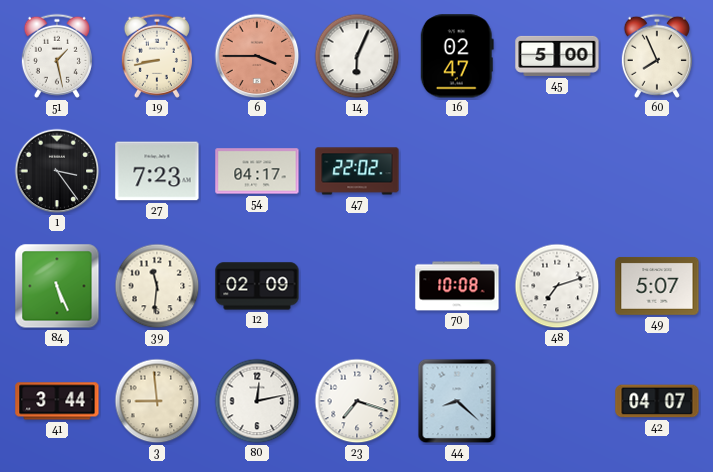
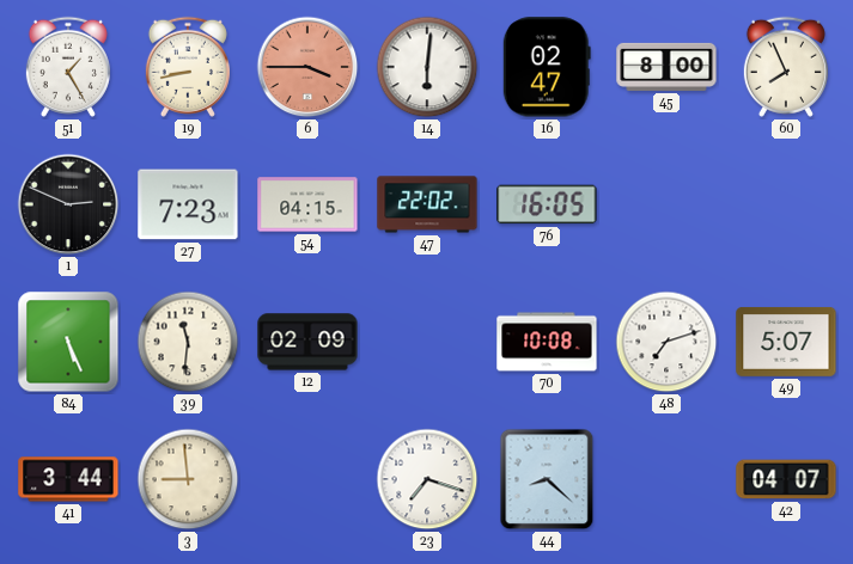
51: 1:28 -> 1:25
14: 6:04 -> 6:01
45: 5:00 -> 8:00
1: 3:24 -> 2:49
54: 04:17 -> 04:15
76: none -> 16:05
80: 12:13 -> none
